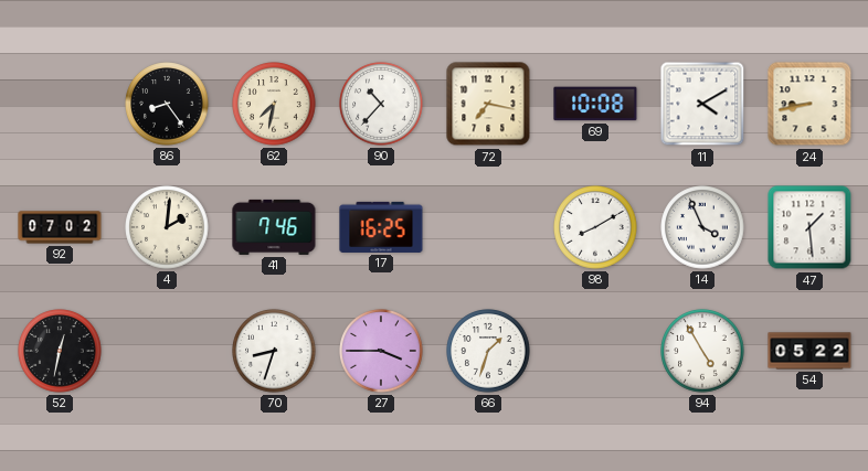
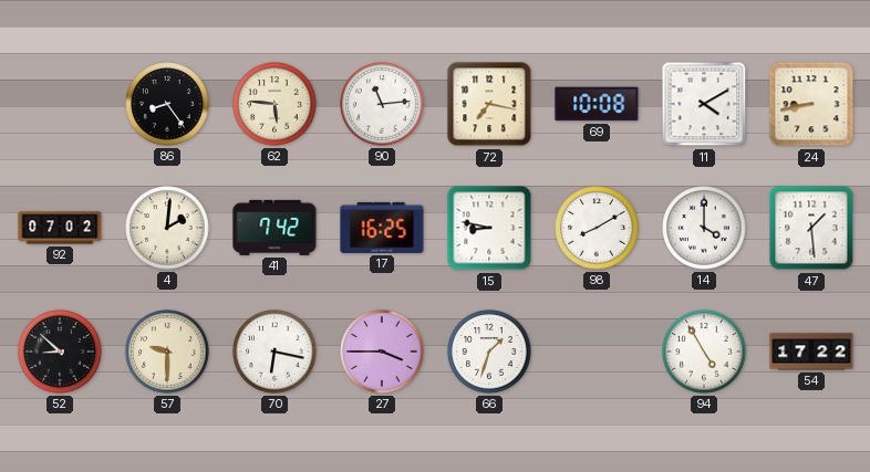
62: 7:32 -> 5:46
90: 10:37 -> 11:14
41: 7:46 -> 7:42
15: none -> 8:47
14: 3:56 -> 4:00
52: 12:32 -> 8:52
57: none -> 9:30
70: 8:33 -> 6:17
54: 05:22 -> 17:22
